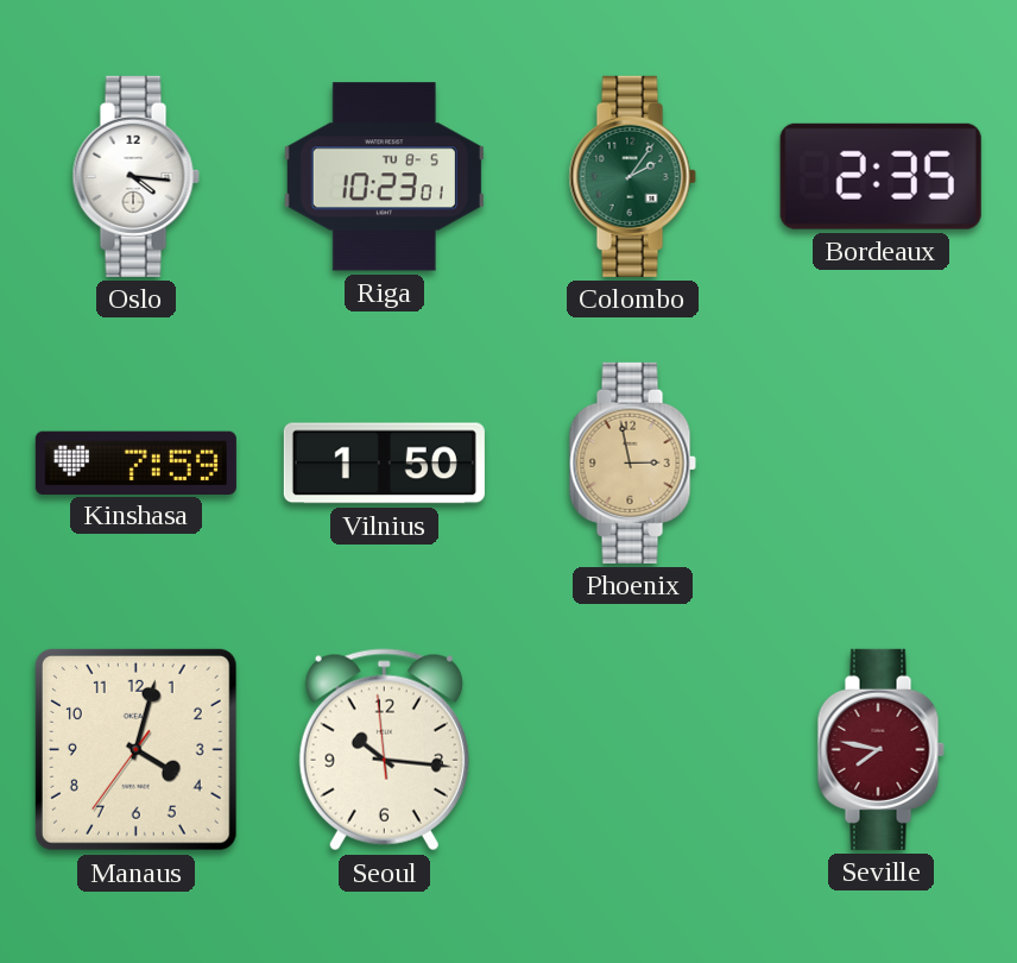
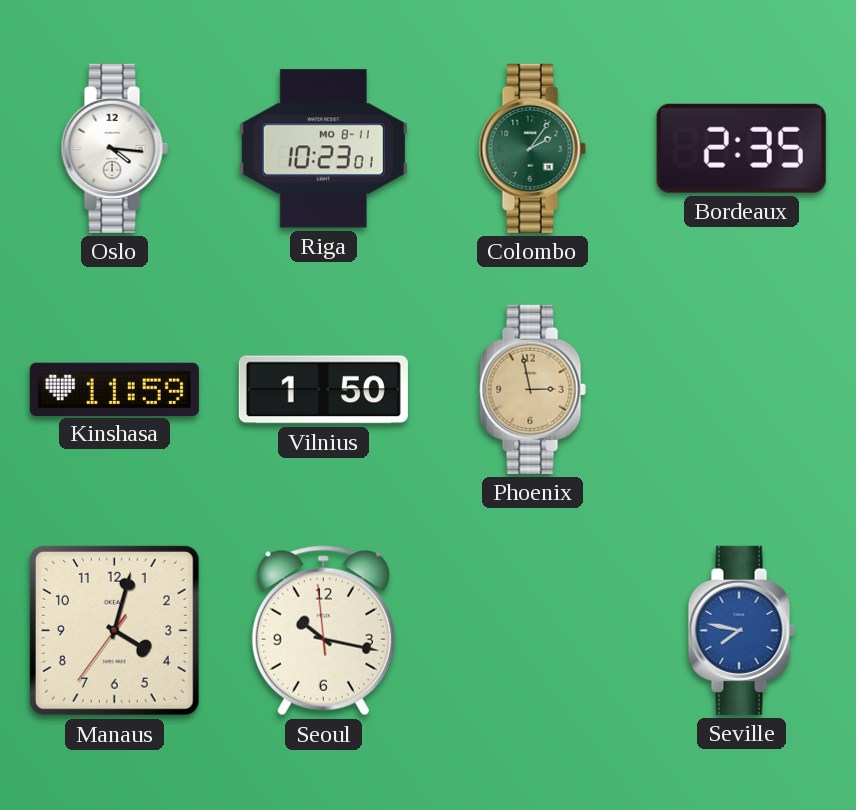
Riga date: TU 8-5 -> MO 8-11
Kinshasa: 7:59 -> 11:59
Seoul: 10:15 -> 10:16
Seville dial: burgundy -> blue
